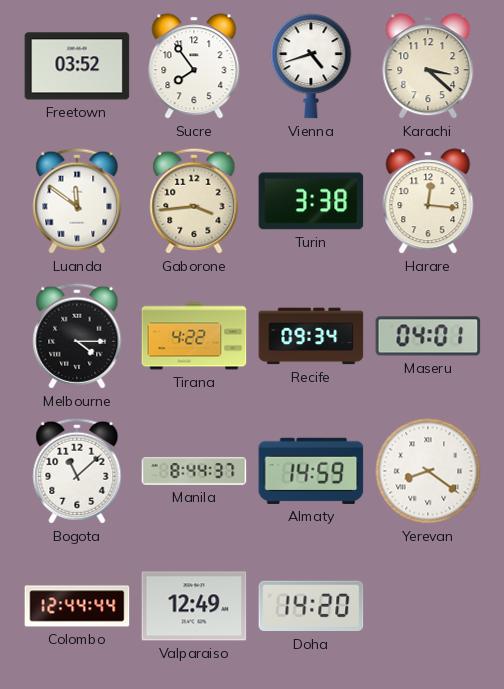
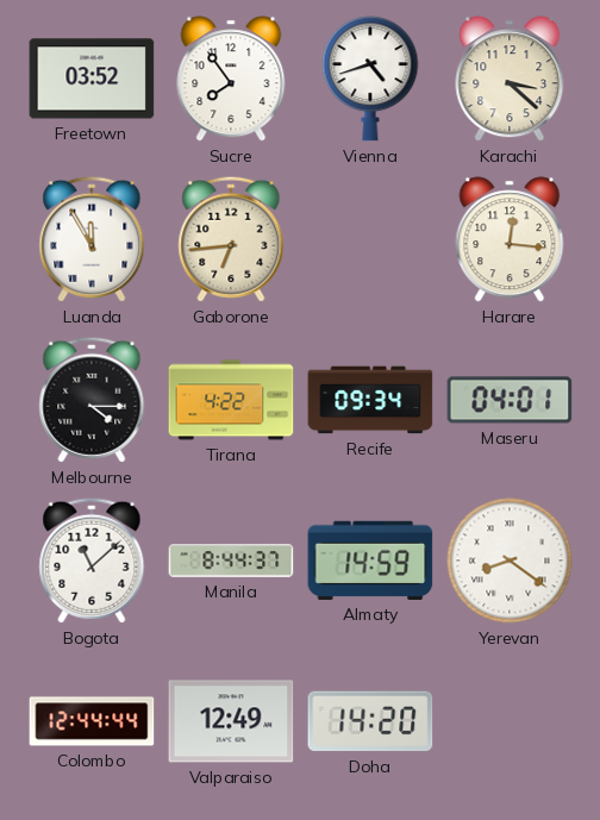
Luanda: 11:51 -> 11:55
Gaborone: 3:44 -> 6:44
Turin: 3:38 -> none
